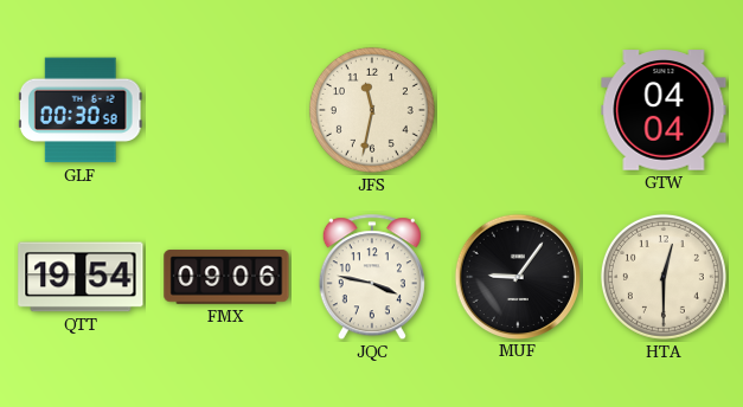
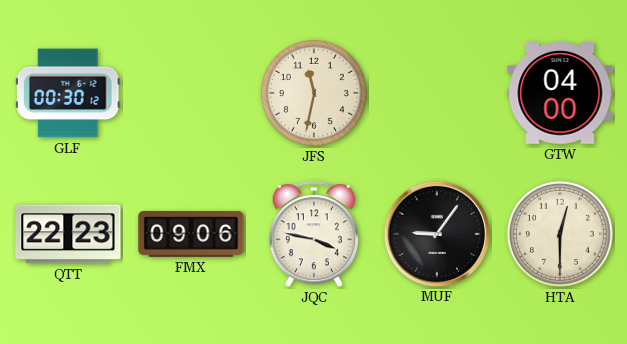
GLF: 00:30:58 -> 00:30:12
GTW: 04:04 -> 04:00
QTT: 19:54 -> 22:23
